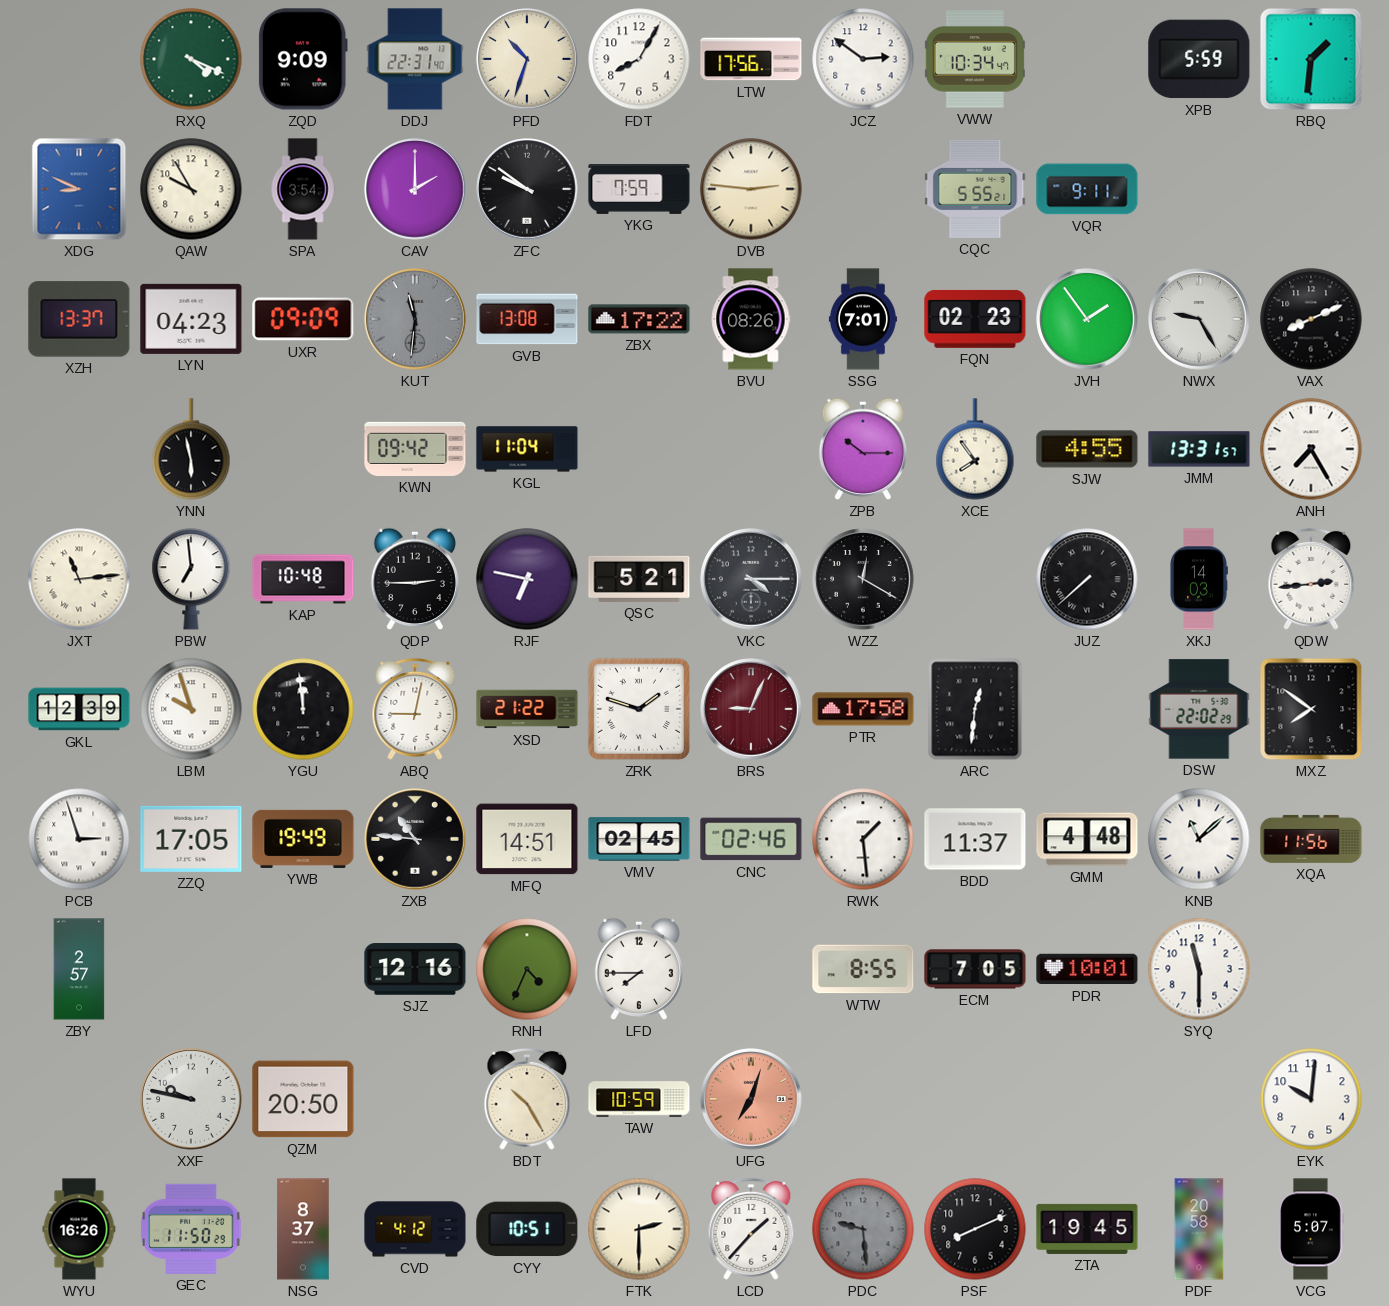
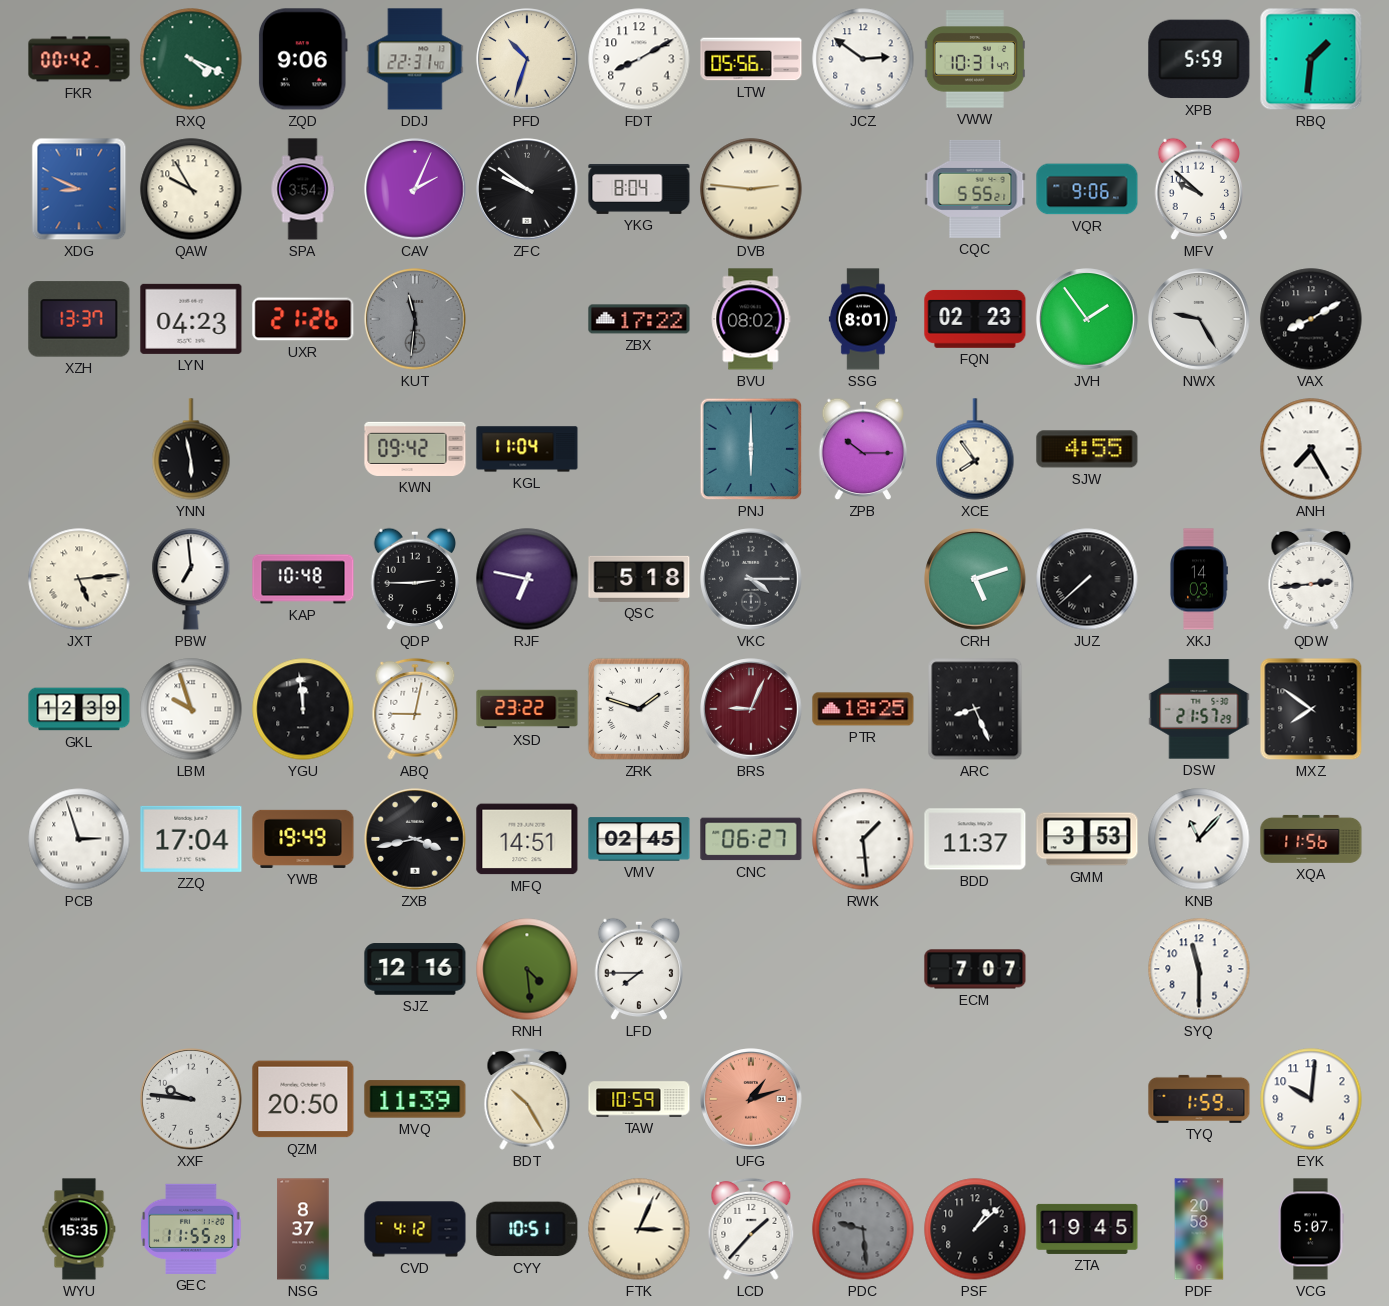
FKR: none -> 00:42
ZQD: 9:09 -> 9:06
FDT: 8:05 -> 8:10
LTW: 17:56 -> 05:56
VWW: 10:34 -> 10:31
CAV: 2:00 -> 2:04
YKG: 7:59 -> 8:04
VQR: 9:11 -> 9:06
MFV: none -> 9:52
UXR: 09:09 -> 21:26
GVB: 13:08 -> none
BVU: 08:26 -> 08:02
SSG: 7:01 -> 8:01
VAX: 8:11 -> 8:10
PNJ: none -> 6:00
JMM: 13:31 -> none
JXT: 11:14 -> 5:14
QSC: 5:21 -> 5:18
WZZ: 12:20 -> none
CRH: none -> 5:12
XSD: 21:22 -> 23:22
PTR: 17:58 -> 18:25
ARC: 12:31 -> 8:26
DSW: 22:02 -> 21:57
ZZQ: 17:05 -> 17:04
ZXB: 10:46 -> 3:43
CNC: 02:46 -> 06:27
GMM: 4:48 -> 3:53
KNB: 11:08 -> 11:07
ZBY: 2:57 -> none
RNH: 4:34 -> 4:29
WTW: 8:55 -> none
ECM: 7:05 -> 7:07
PDR: 10:01 -> none
XXF: 9:47 -> 9:46
MVQ: none -> 11:39
UFG: 7:03 -> 1:12
TYQ: none -> 1:59
WYU: 16:26 -> 15:35
GEC: 11:50 -> 11:55
FTK: 2:30 -> 3:04
PSF: 8:11 -> 1:08
